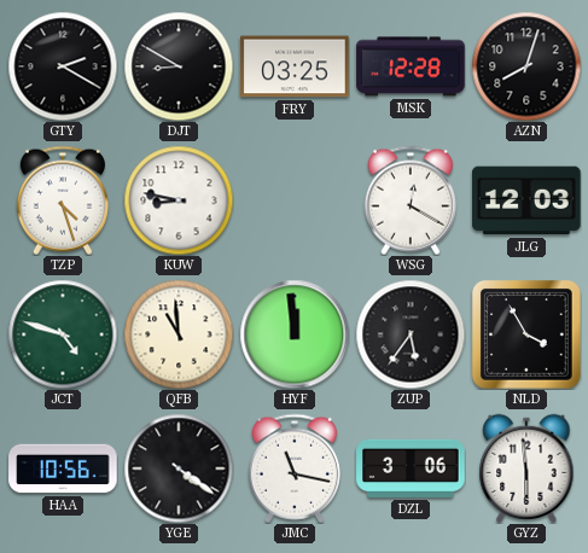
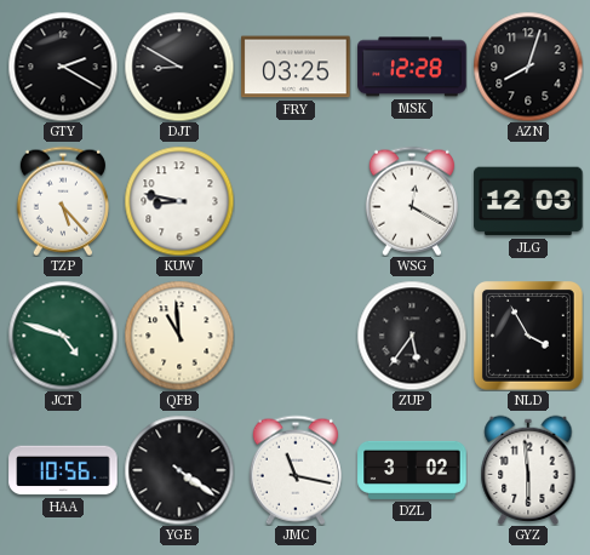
TZP: 4:27 -> 5:23
HYF: 11:59 -> none
DZL: 3:06 -> 3:02
